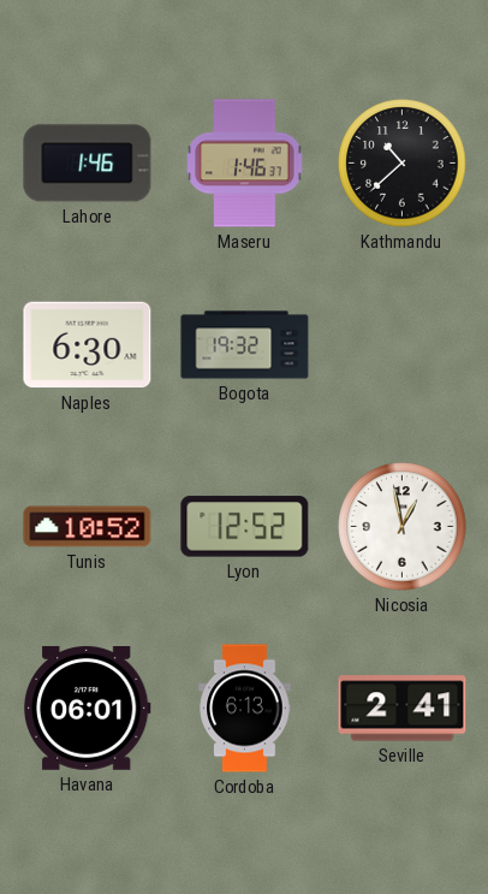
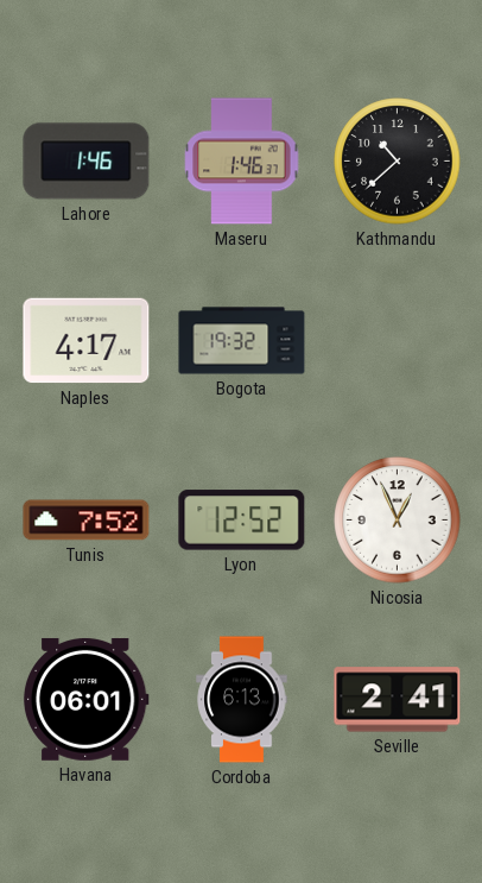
Naples: 6:30 -> 4:17
Tunis: 10:52 -> 7:52
Nicosia: 12:58 -> 12:56
